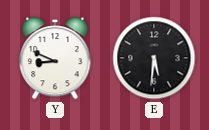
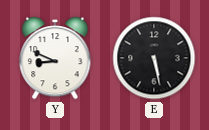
E: 5:31 -> 5:28
